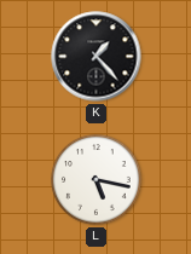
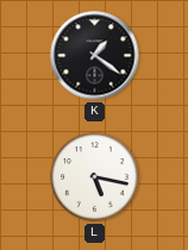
K: 1:23 -> 1:21
